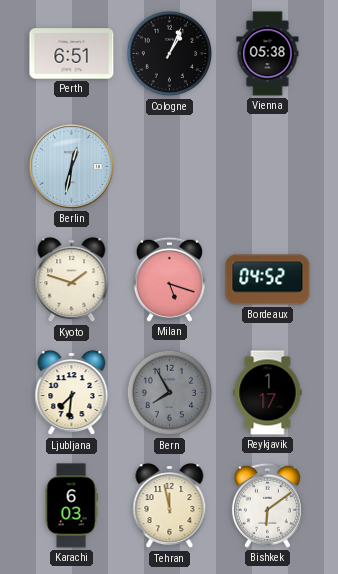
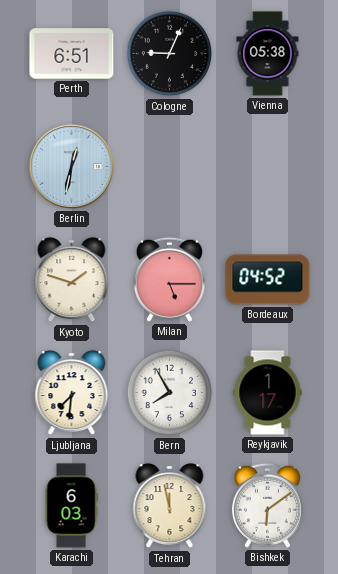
Cologne: 1:04 -> 9:04
Milan: 5:18 -> 5:15
Bern dial: grey -> white
